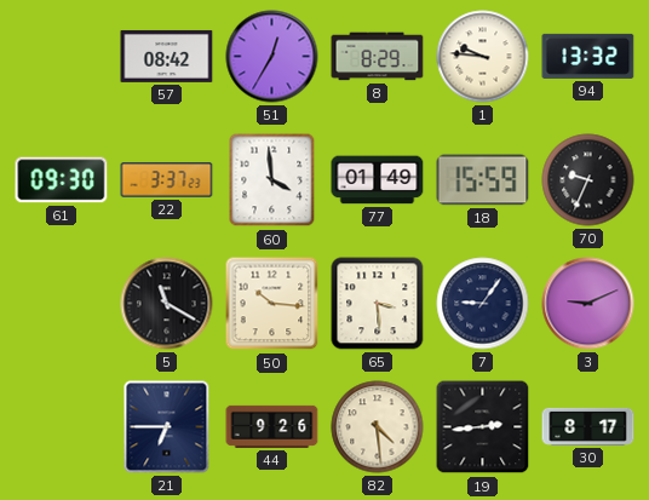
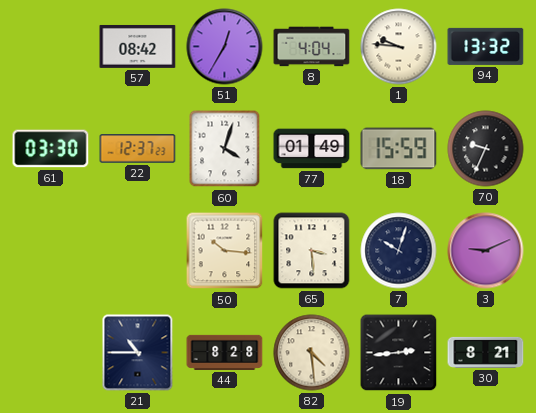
8: 8:29 -> 4:04
61: 09:30 -> 03:30
22: 3:37 -> 12:37
60: 3:59 -> 4:03
5: 11:20 -> none
7: 9:06 -> 10:03
21: 6:45 -> 10:45
44: 9:26 -> 8:28
30: 8:17 -> 8:21
